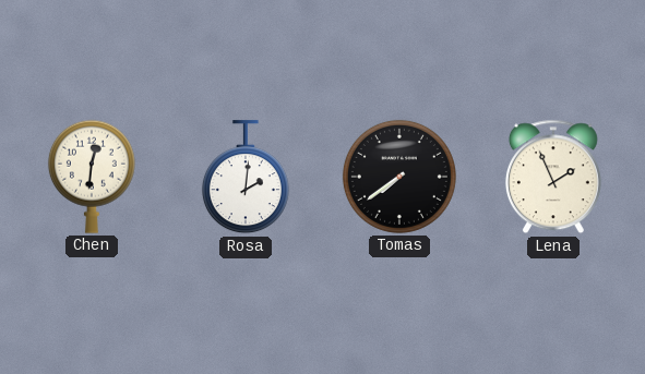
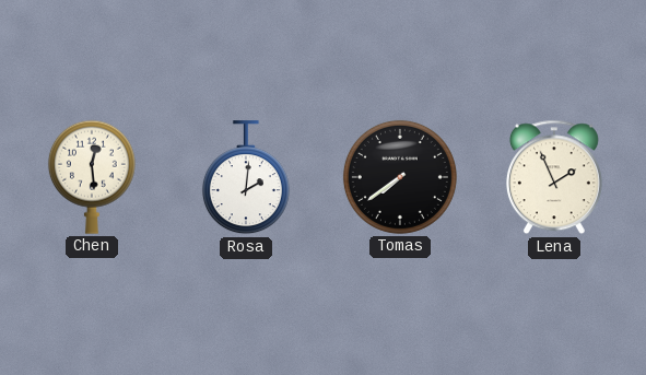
Chen: 12:31 -> 12:29
